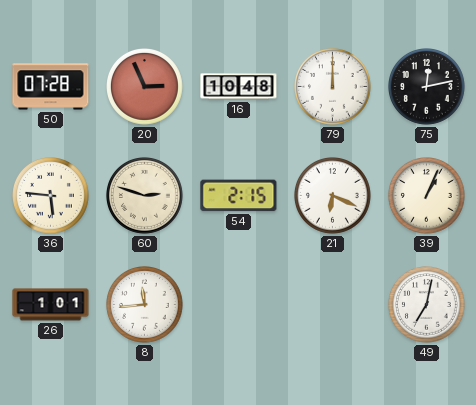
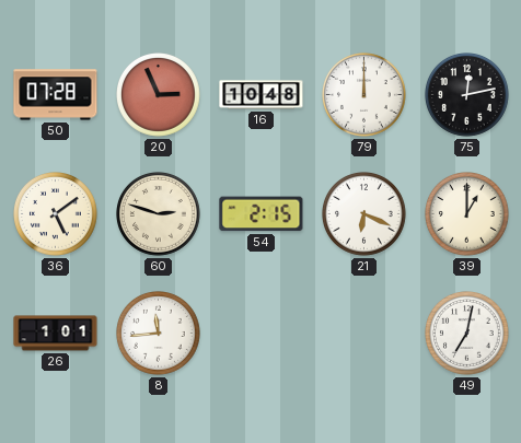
36: 5:46 -> 5:09
39: 1:04 -> 1:00
